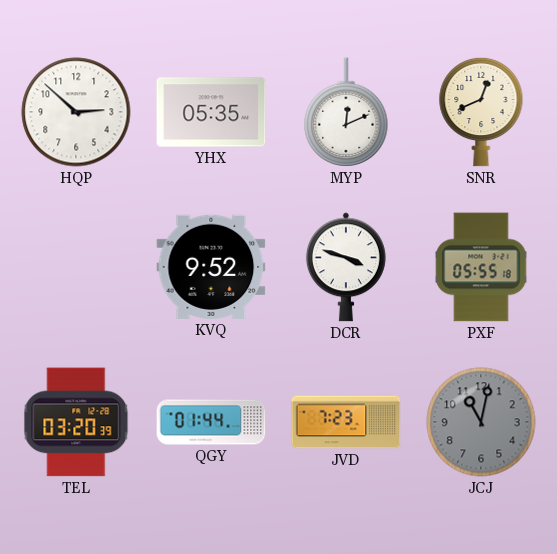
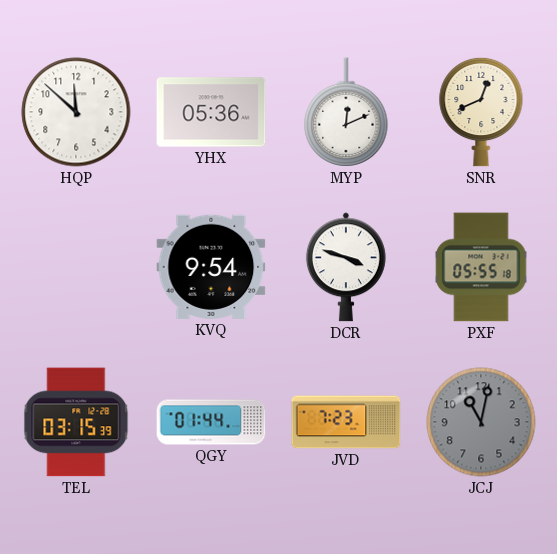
HQP: 2:52 -> 11:52
YHX: 05:35 -> 05:36
KVQ: 9:52 -> 9:54
TEL: 03:20 -> 03:15
